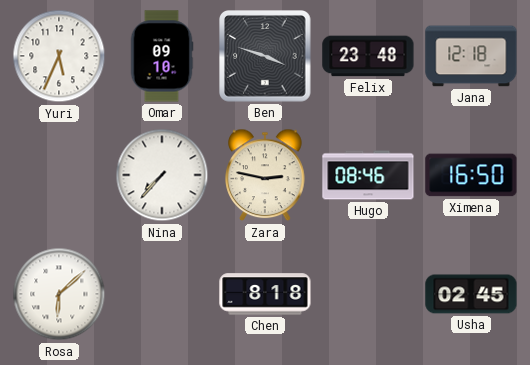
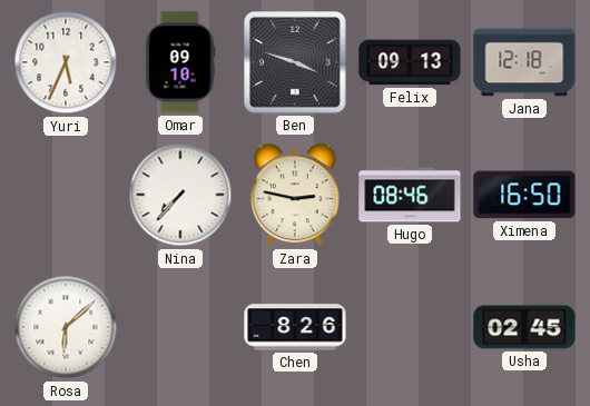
Felix: 23:48 -> 09:13
Chen: 8:18 -> 8:26
